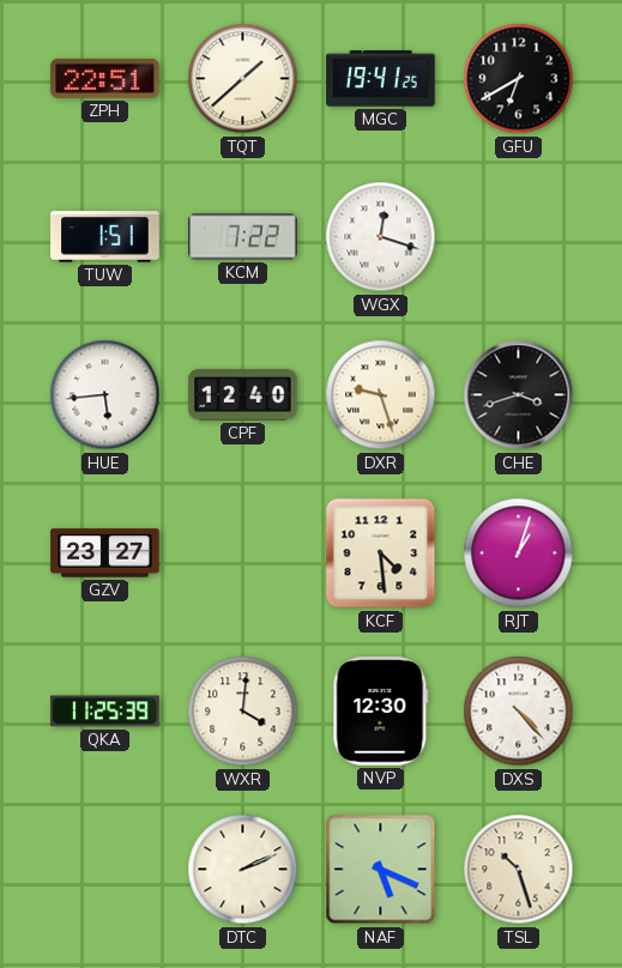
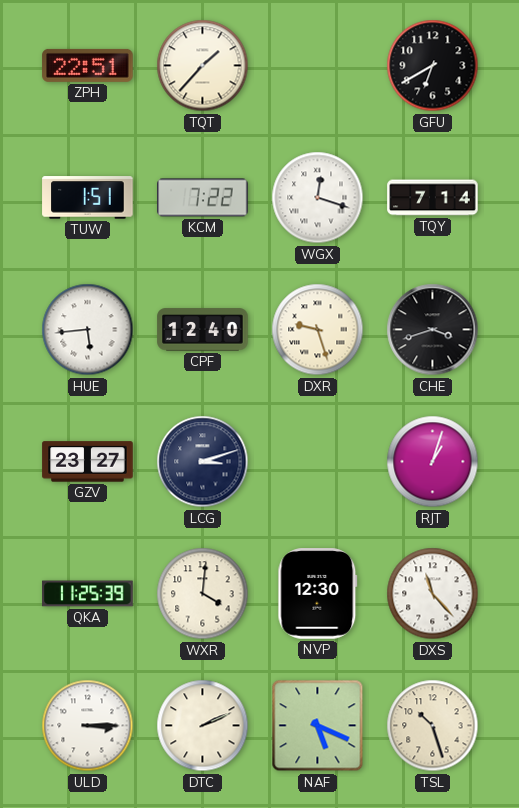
TQT: 1:38 -> 1:37
MGC: 19:41 -> none
TQY: none -> 7:14
LCG: none -> 3:12
KCF: 4:29 -> none
DXS: 4:23 -> 11:23
ULD: none -> 3:15
